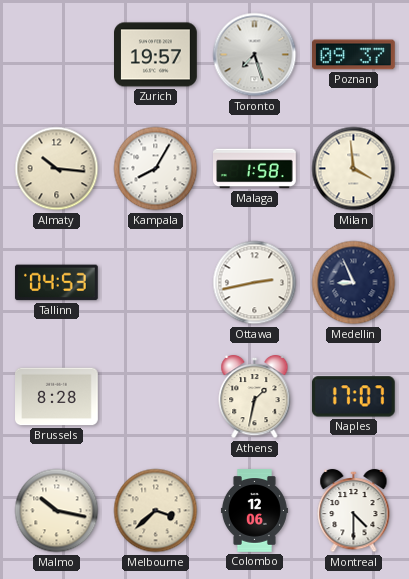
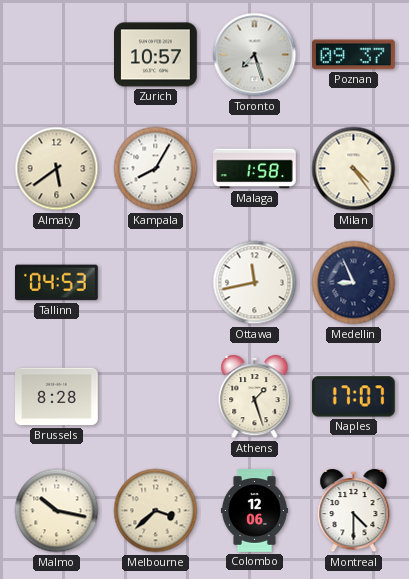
Zurich: 19:57 -> 10:57
Almaty: 10:16 -> 5:39
Milan: 3:59 -> 4:24
Ottawa: 2:43 -> 11:43
Athens: 1:32 -> 1:27
